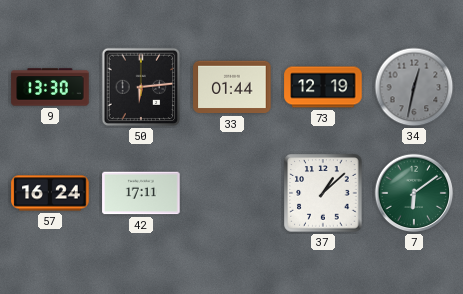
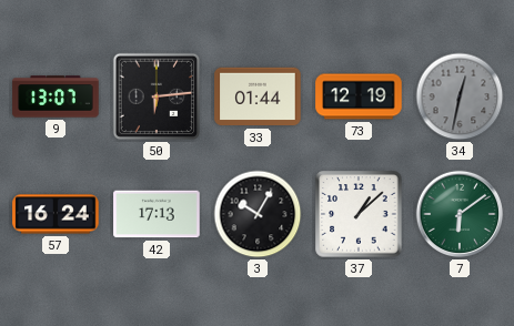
9: 13:30 -> 13:07
42: 17:11 -> 17:13
3: none -> 10:05
